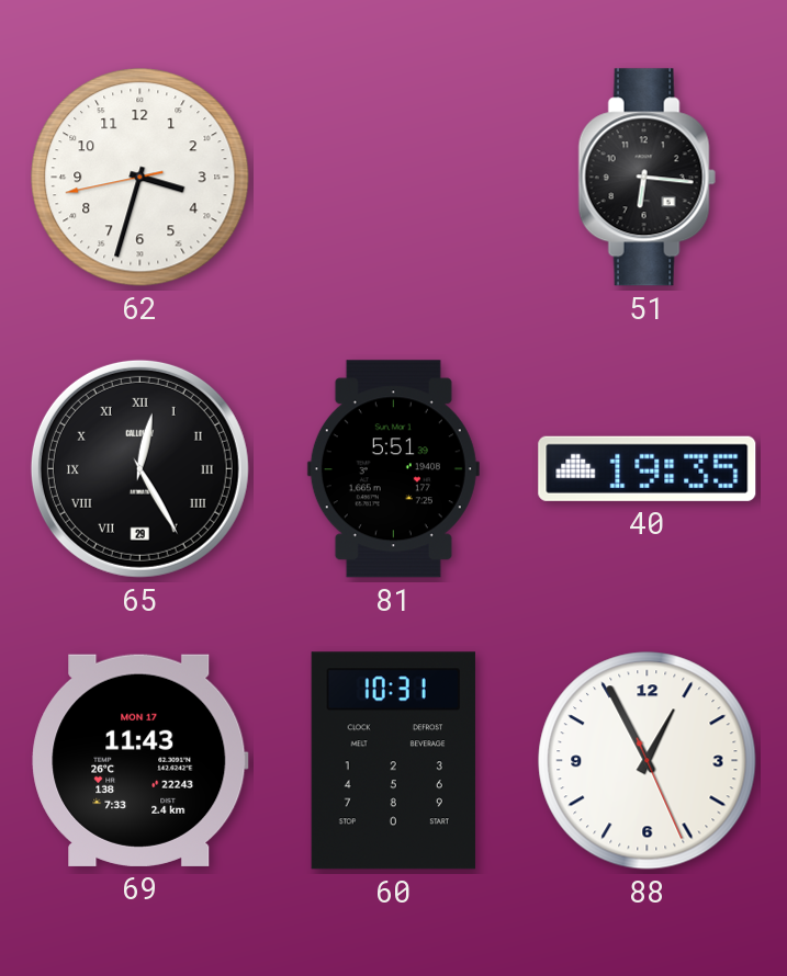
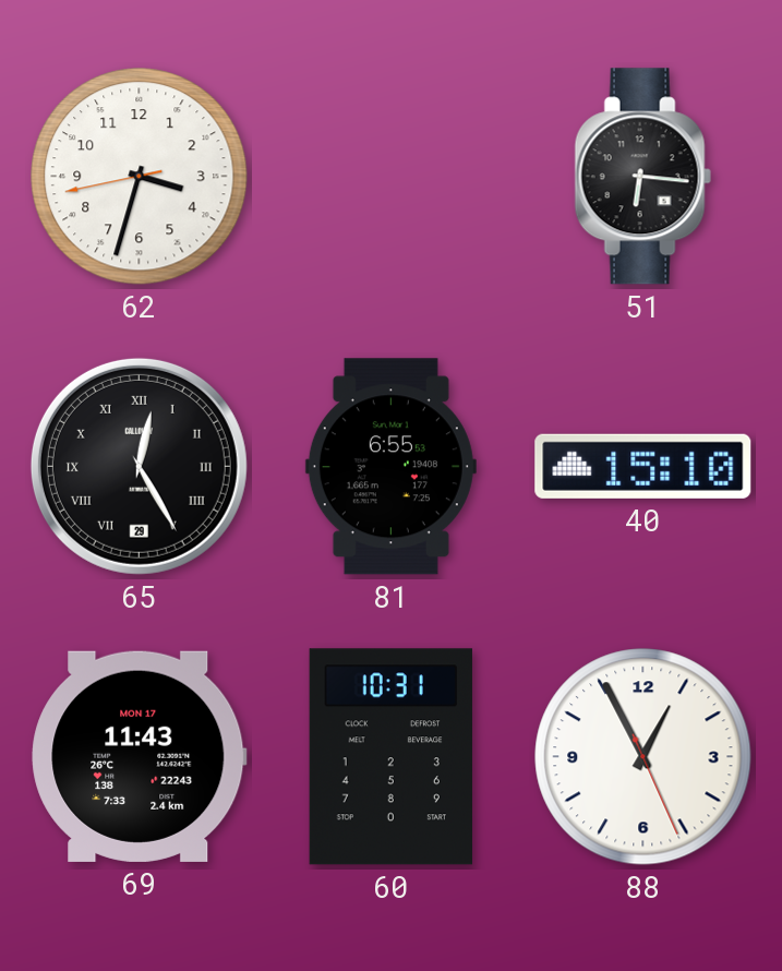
81: 5:51 -> 6:55
40: 19:35 -> 15:10
